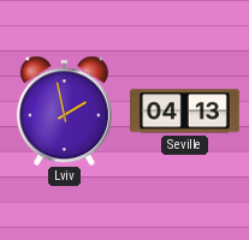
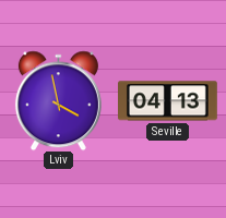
Lviv: 1:58 -> 3:58
